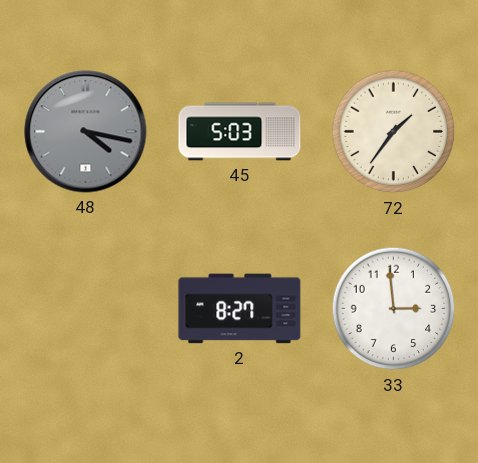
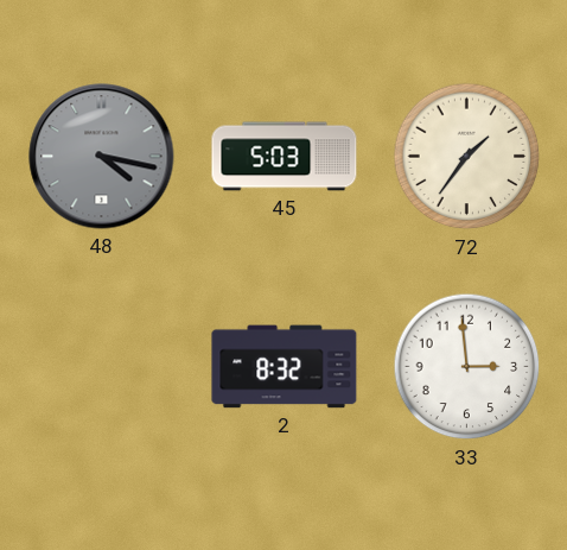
2: 8:27 -> 8:32
